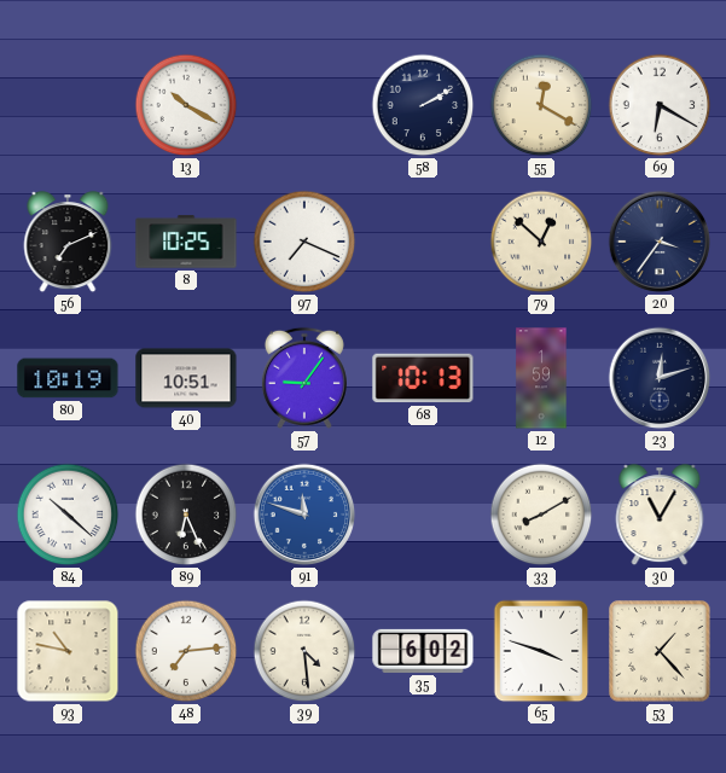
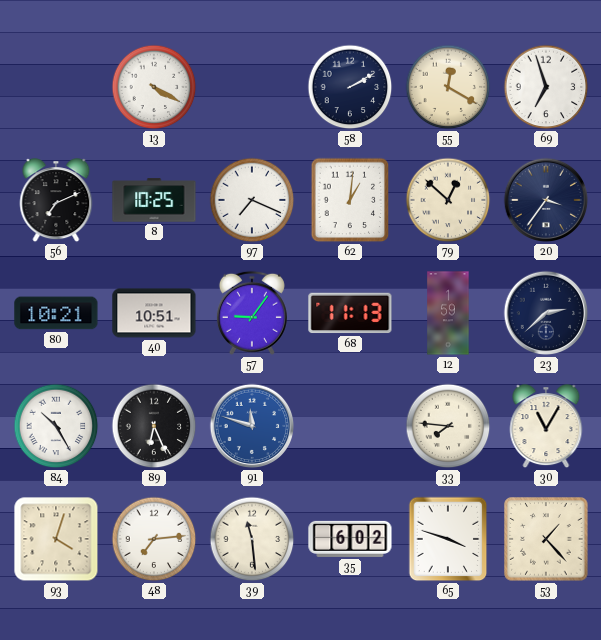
13: 10:20 -> 4:20
69: 6:20 -> 6:57
62: none -> 1:01
80: 10:19 -> 10:21
68: 10:13 -> 11:13
23: 12:12 -> 2:38
84: 10:22 -> 10:25
33: 8:10 -> 7:46
93: 10:47 -> 4:03
39: 4:29 -> 11:29
